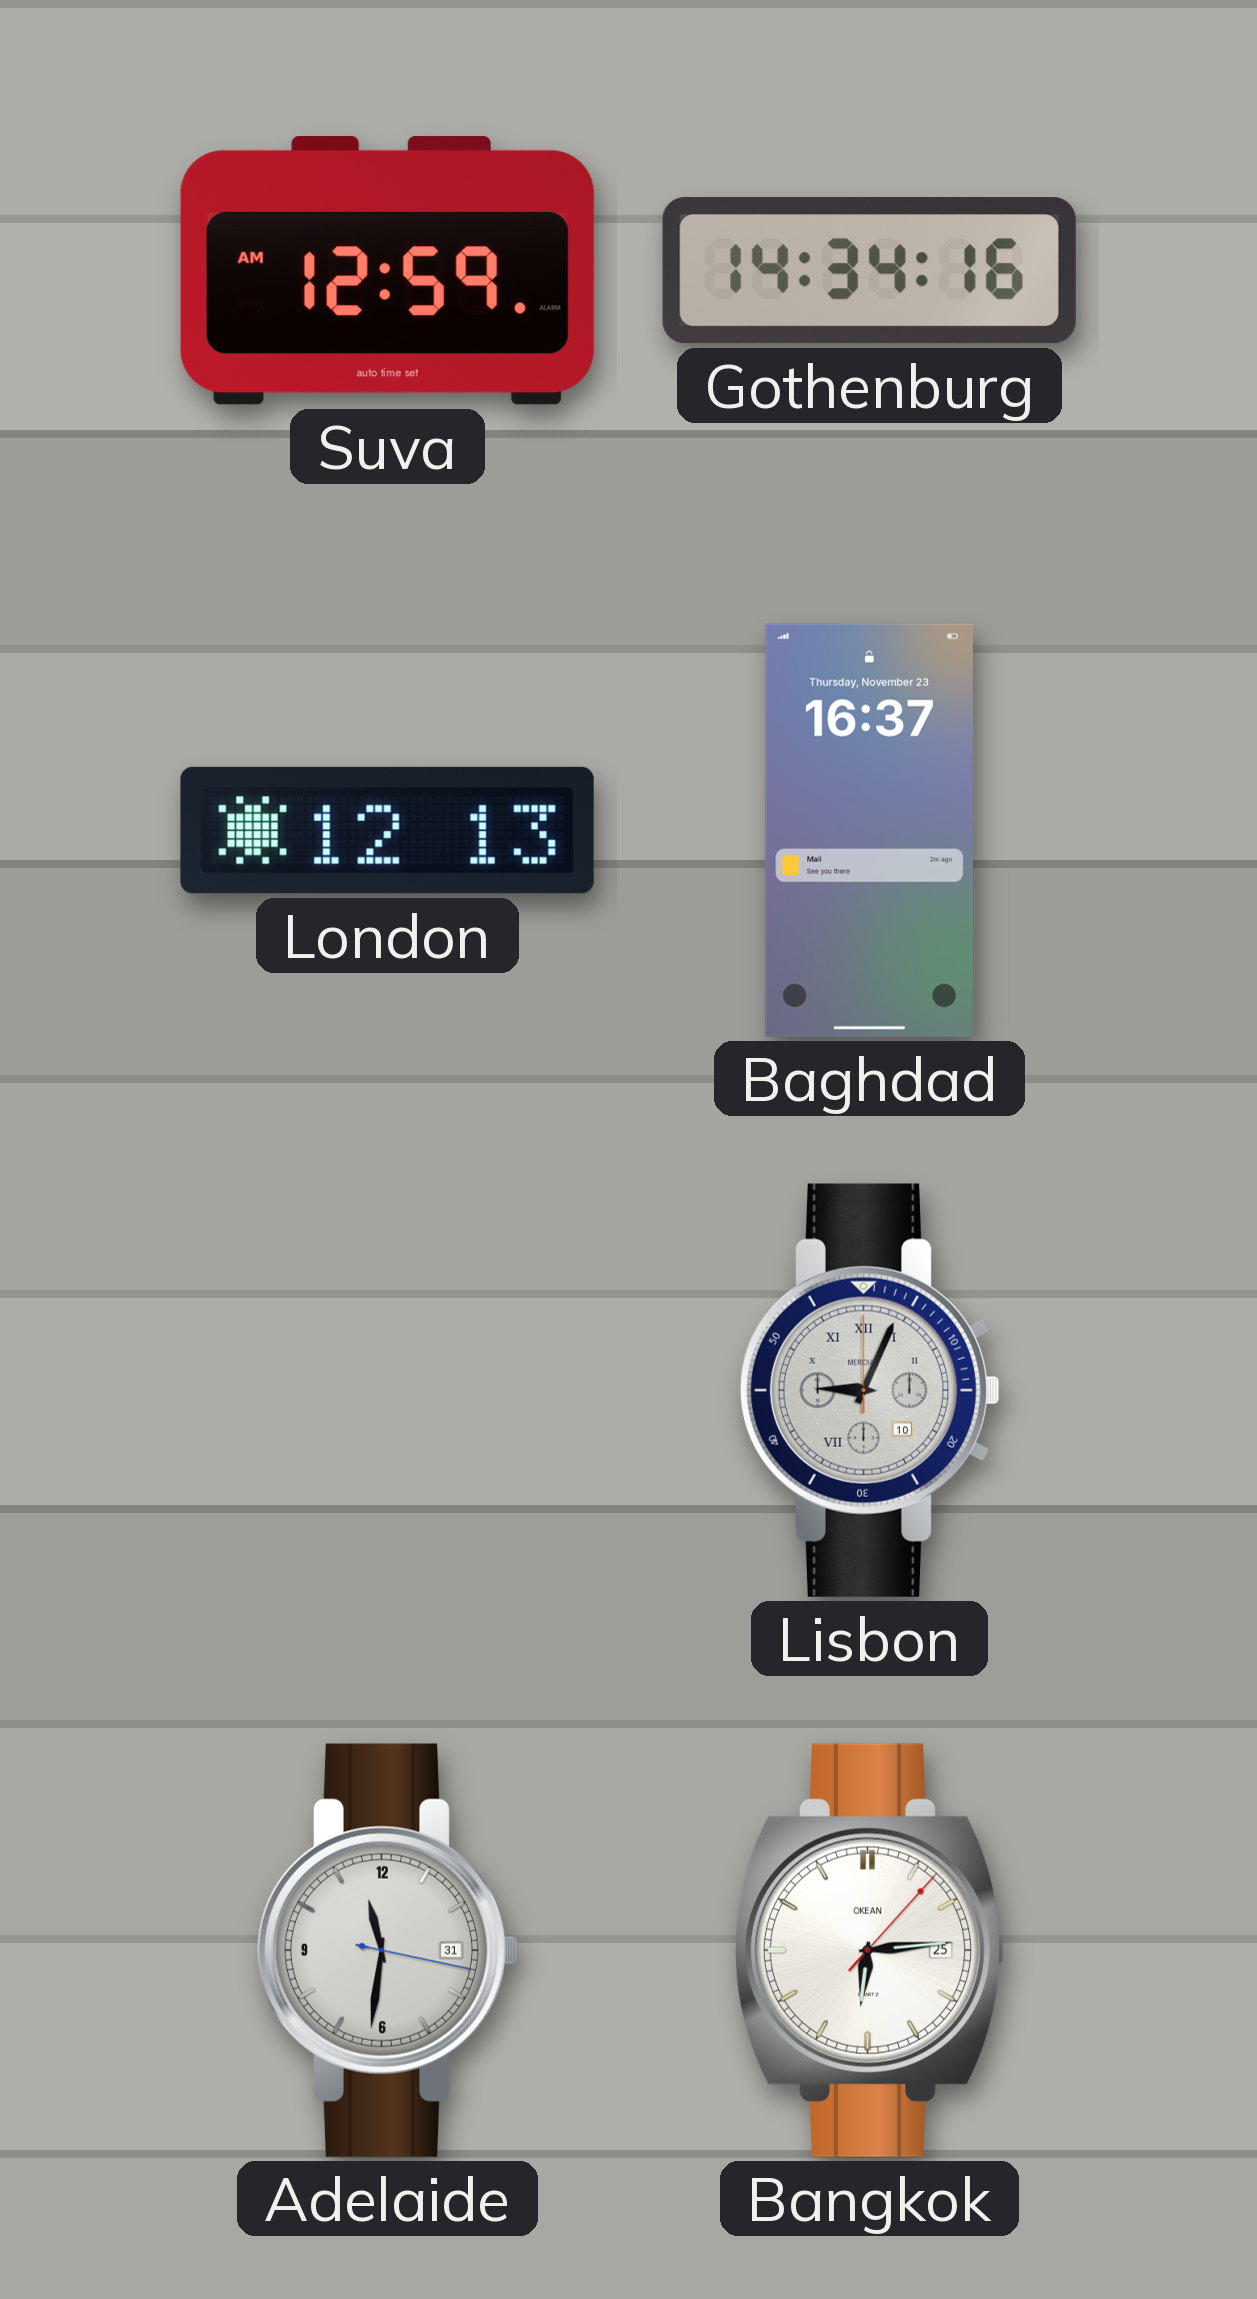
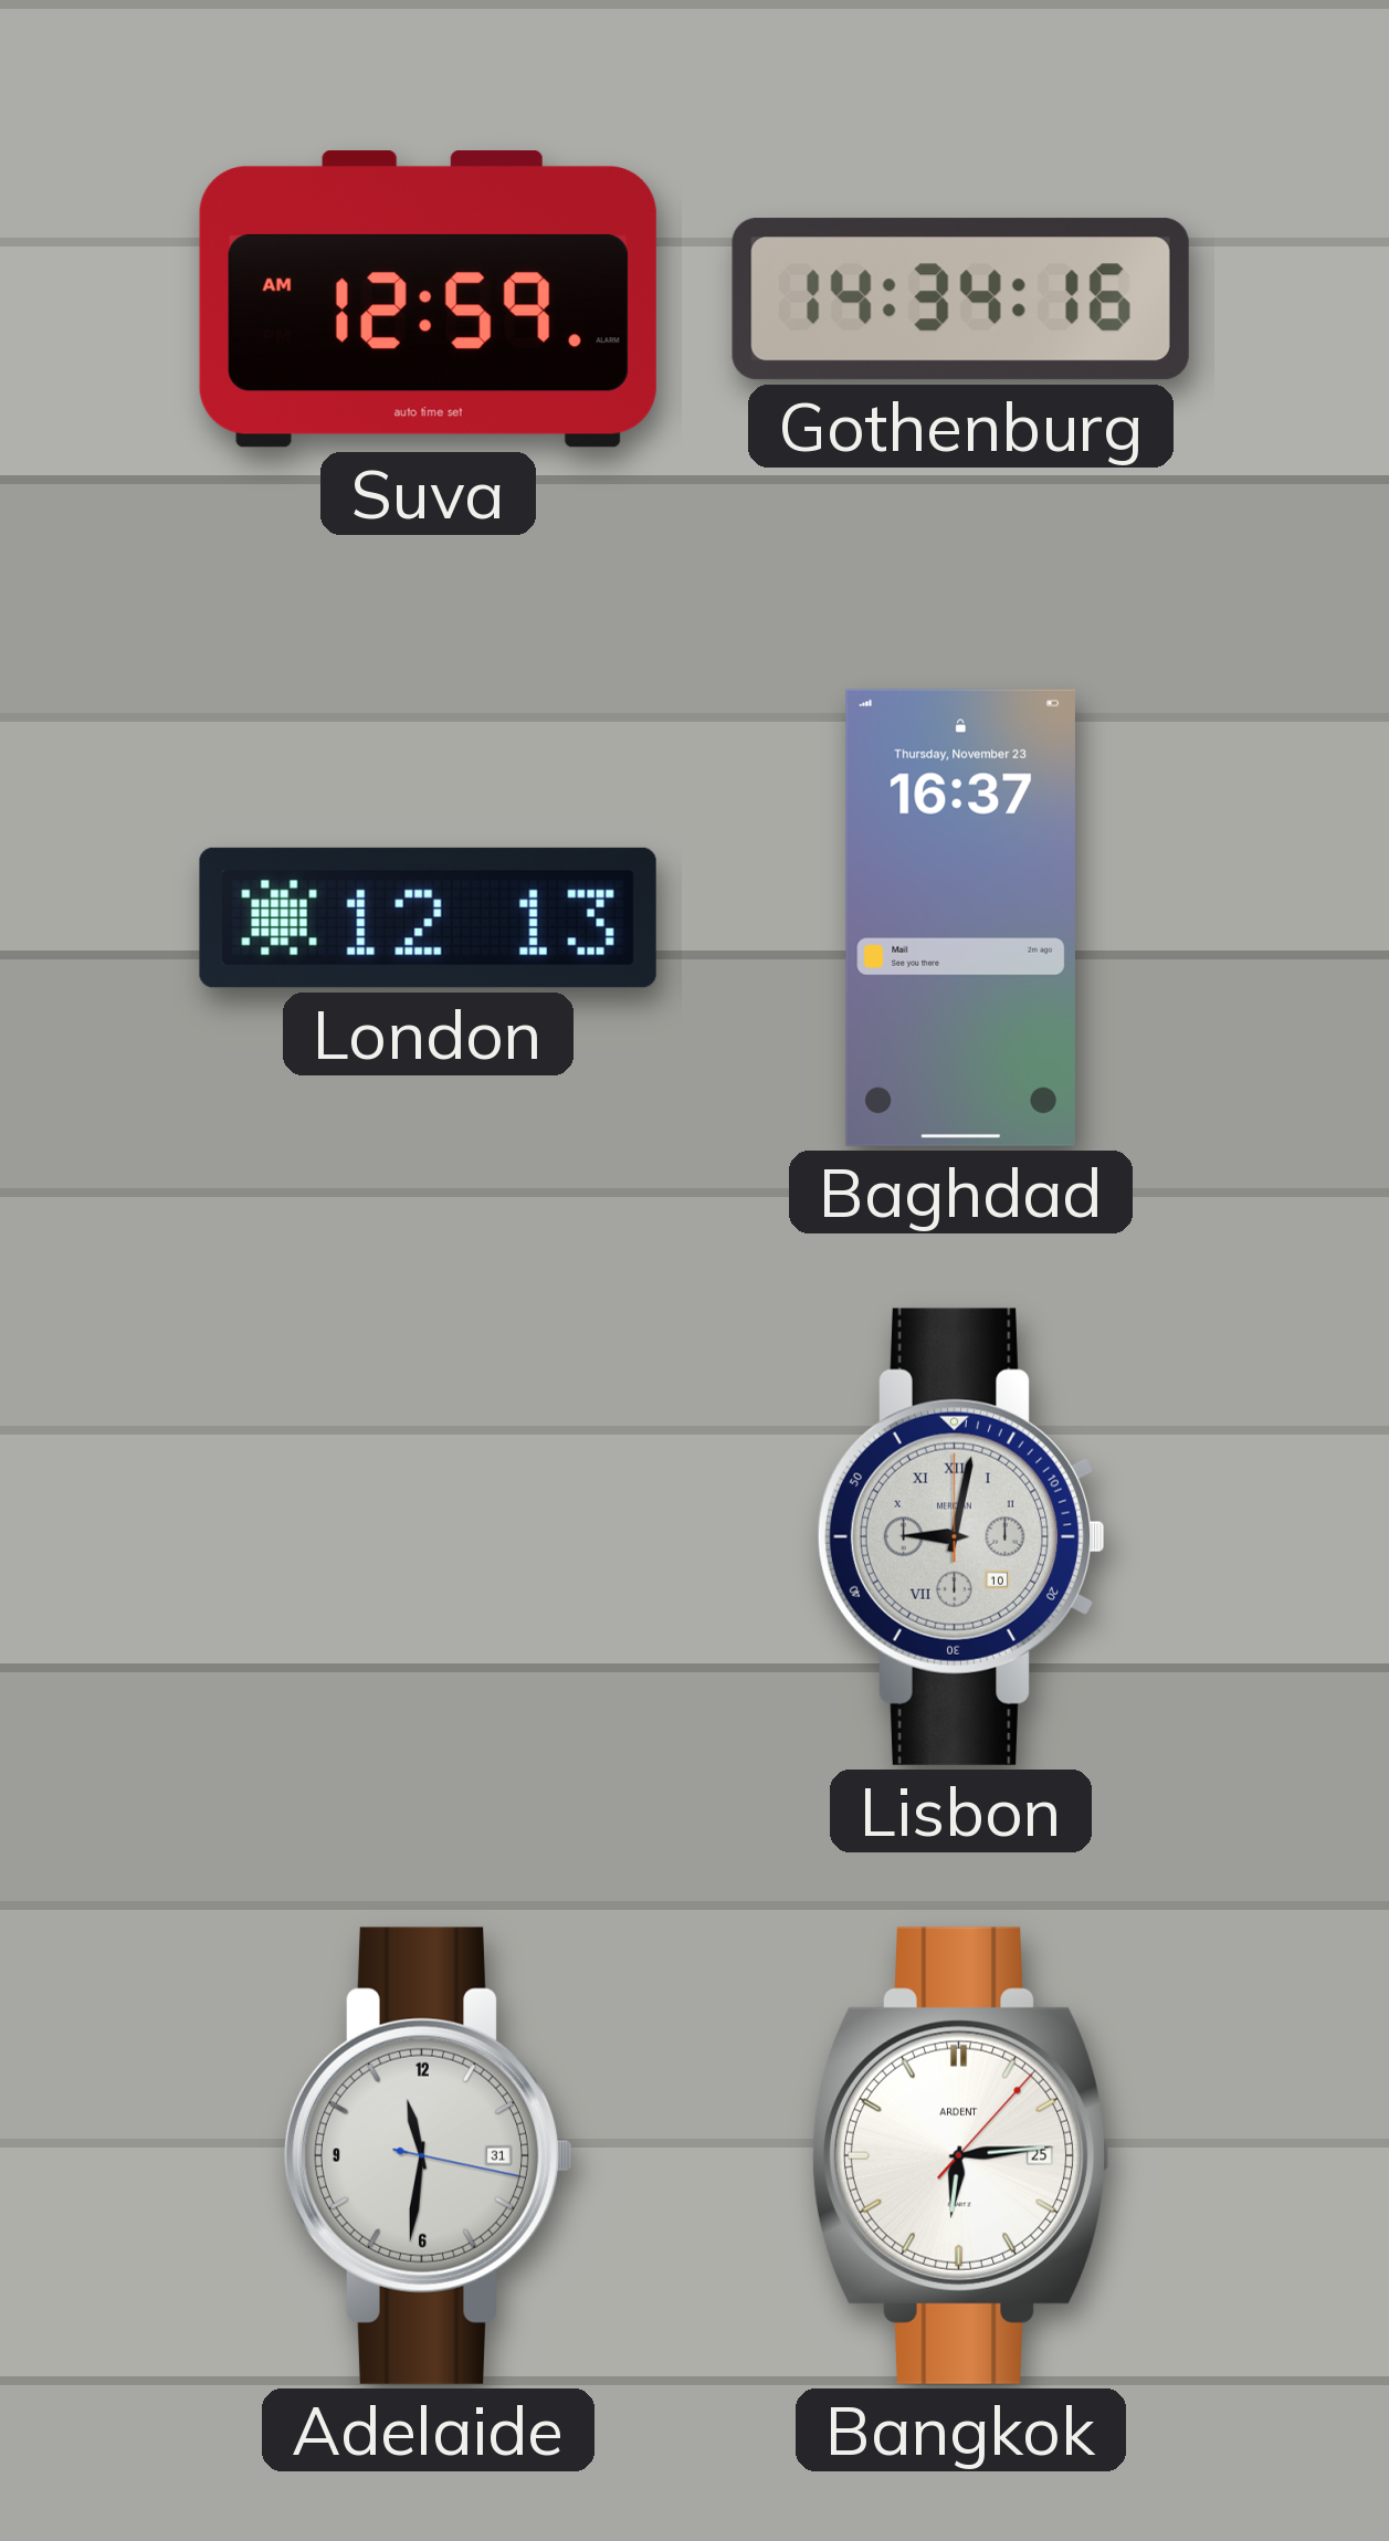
Lisbon: 9:04 -> 9:02
Bangkok brand: OKEAN -> ARDENT
